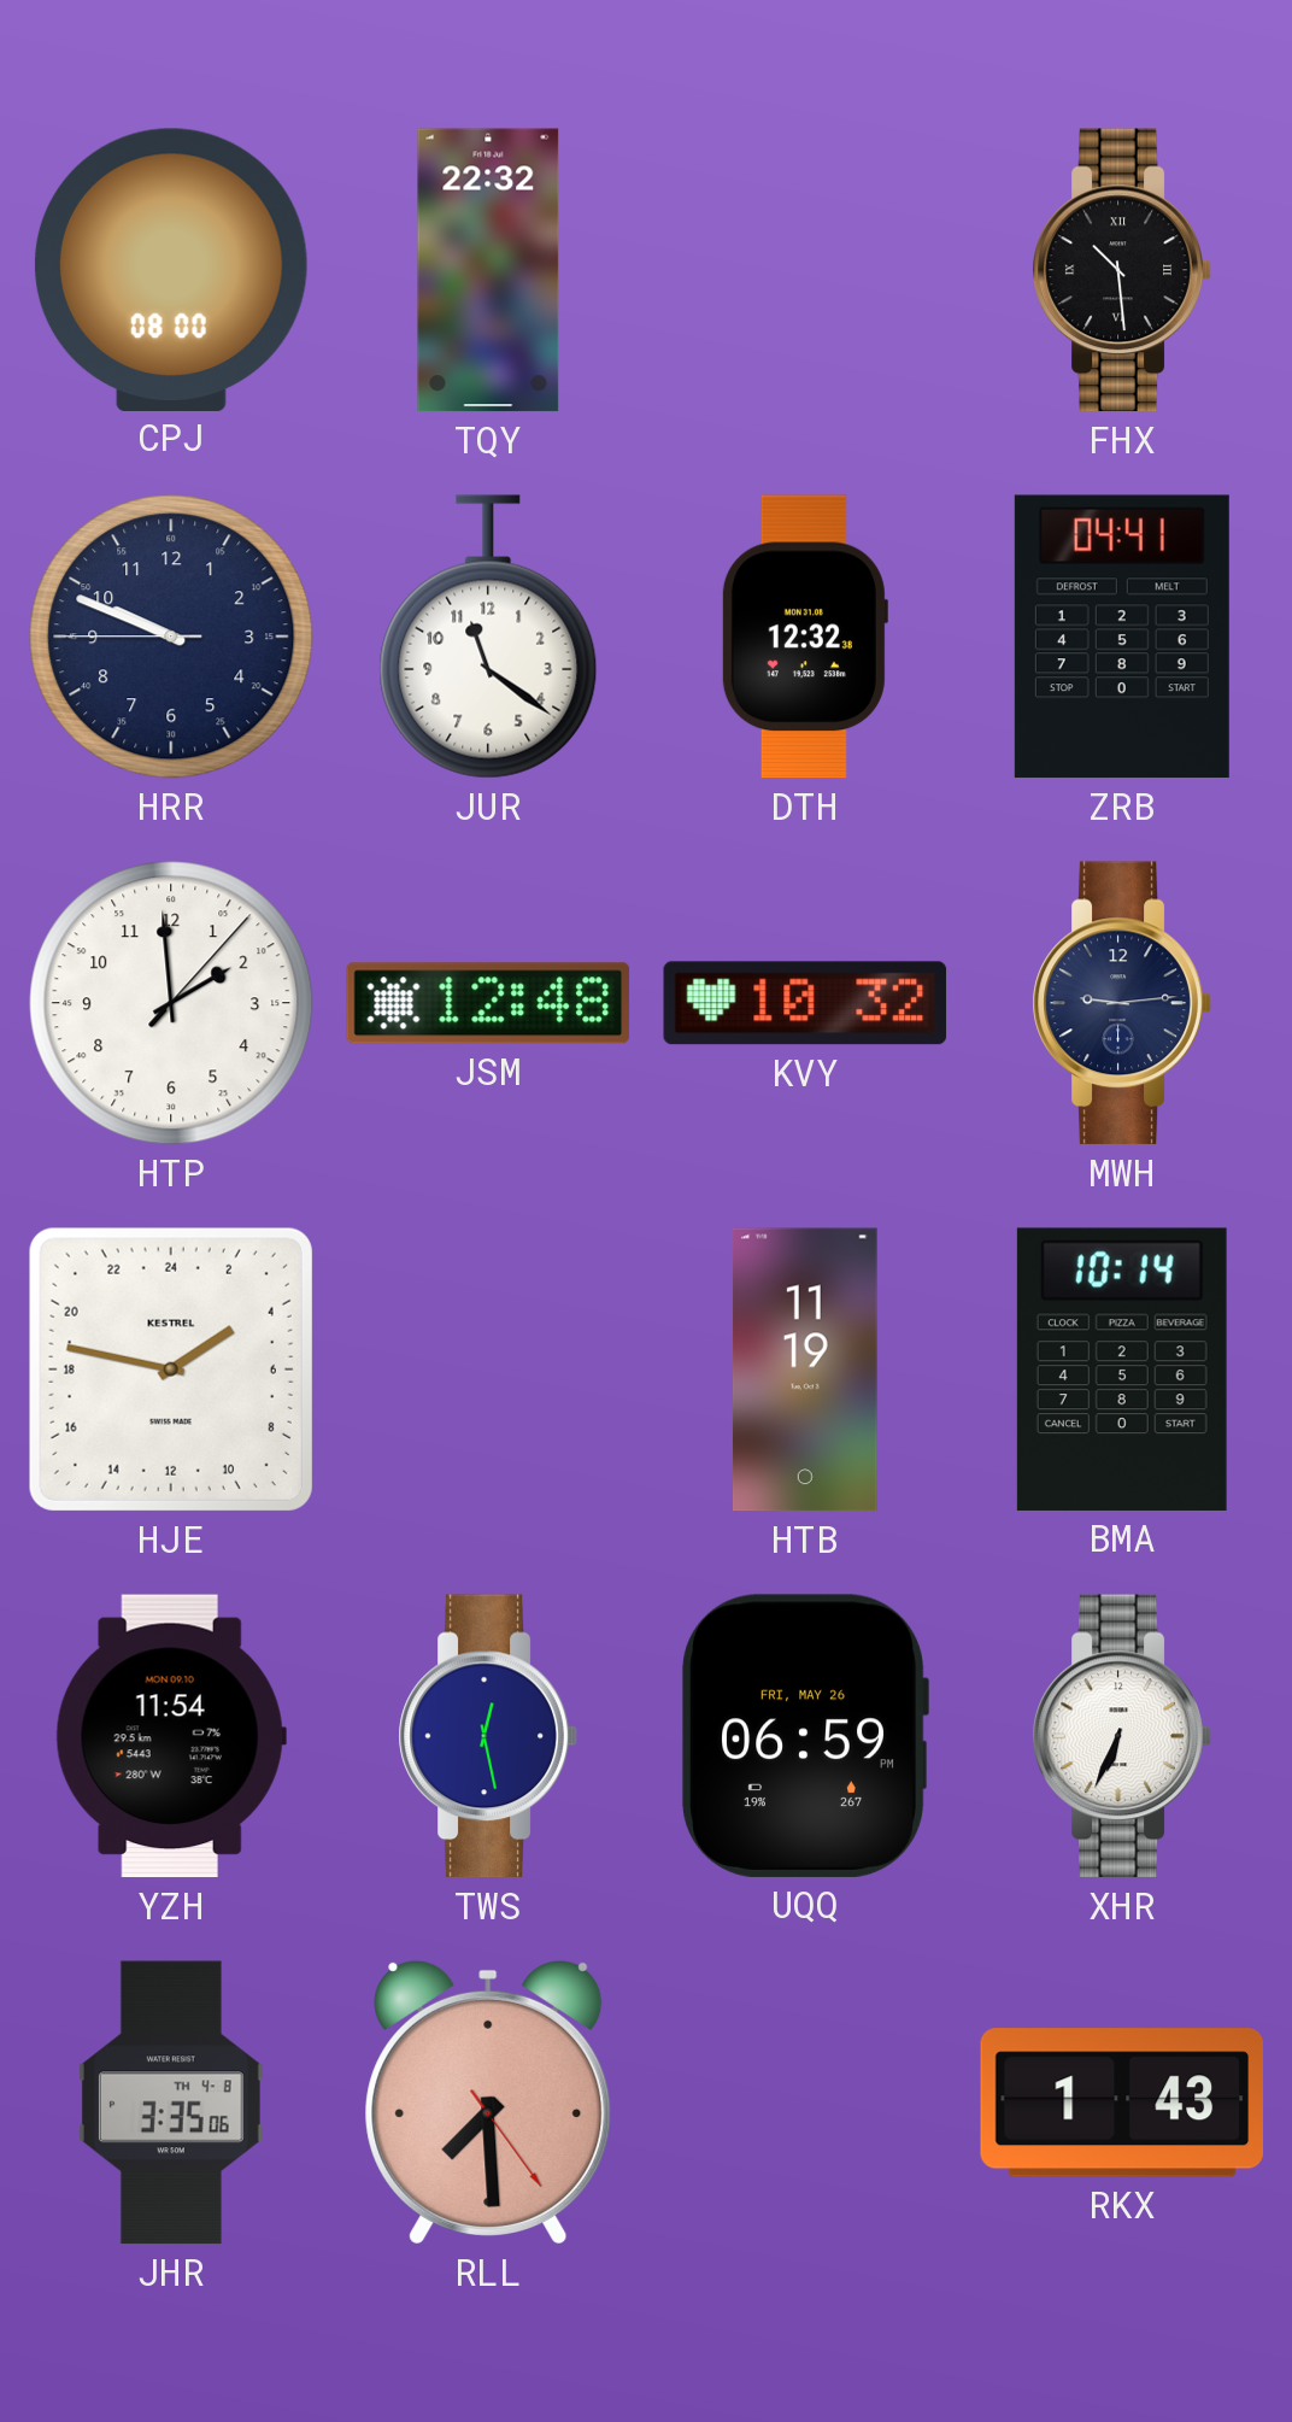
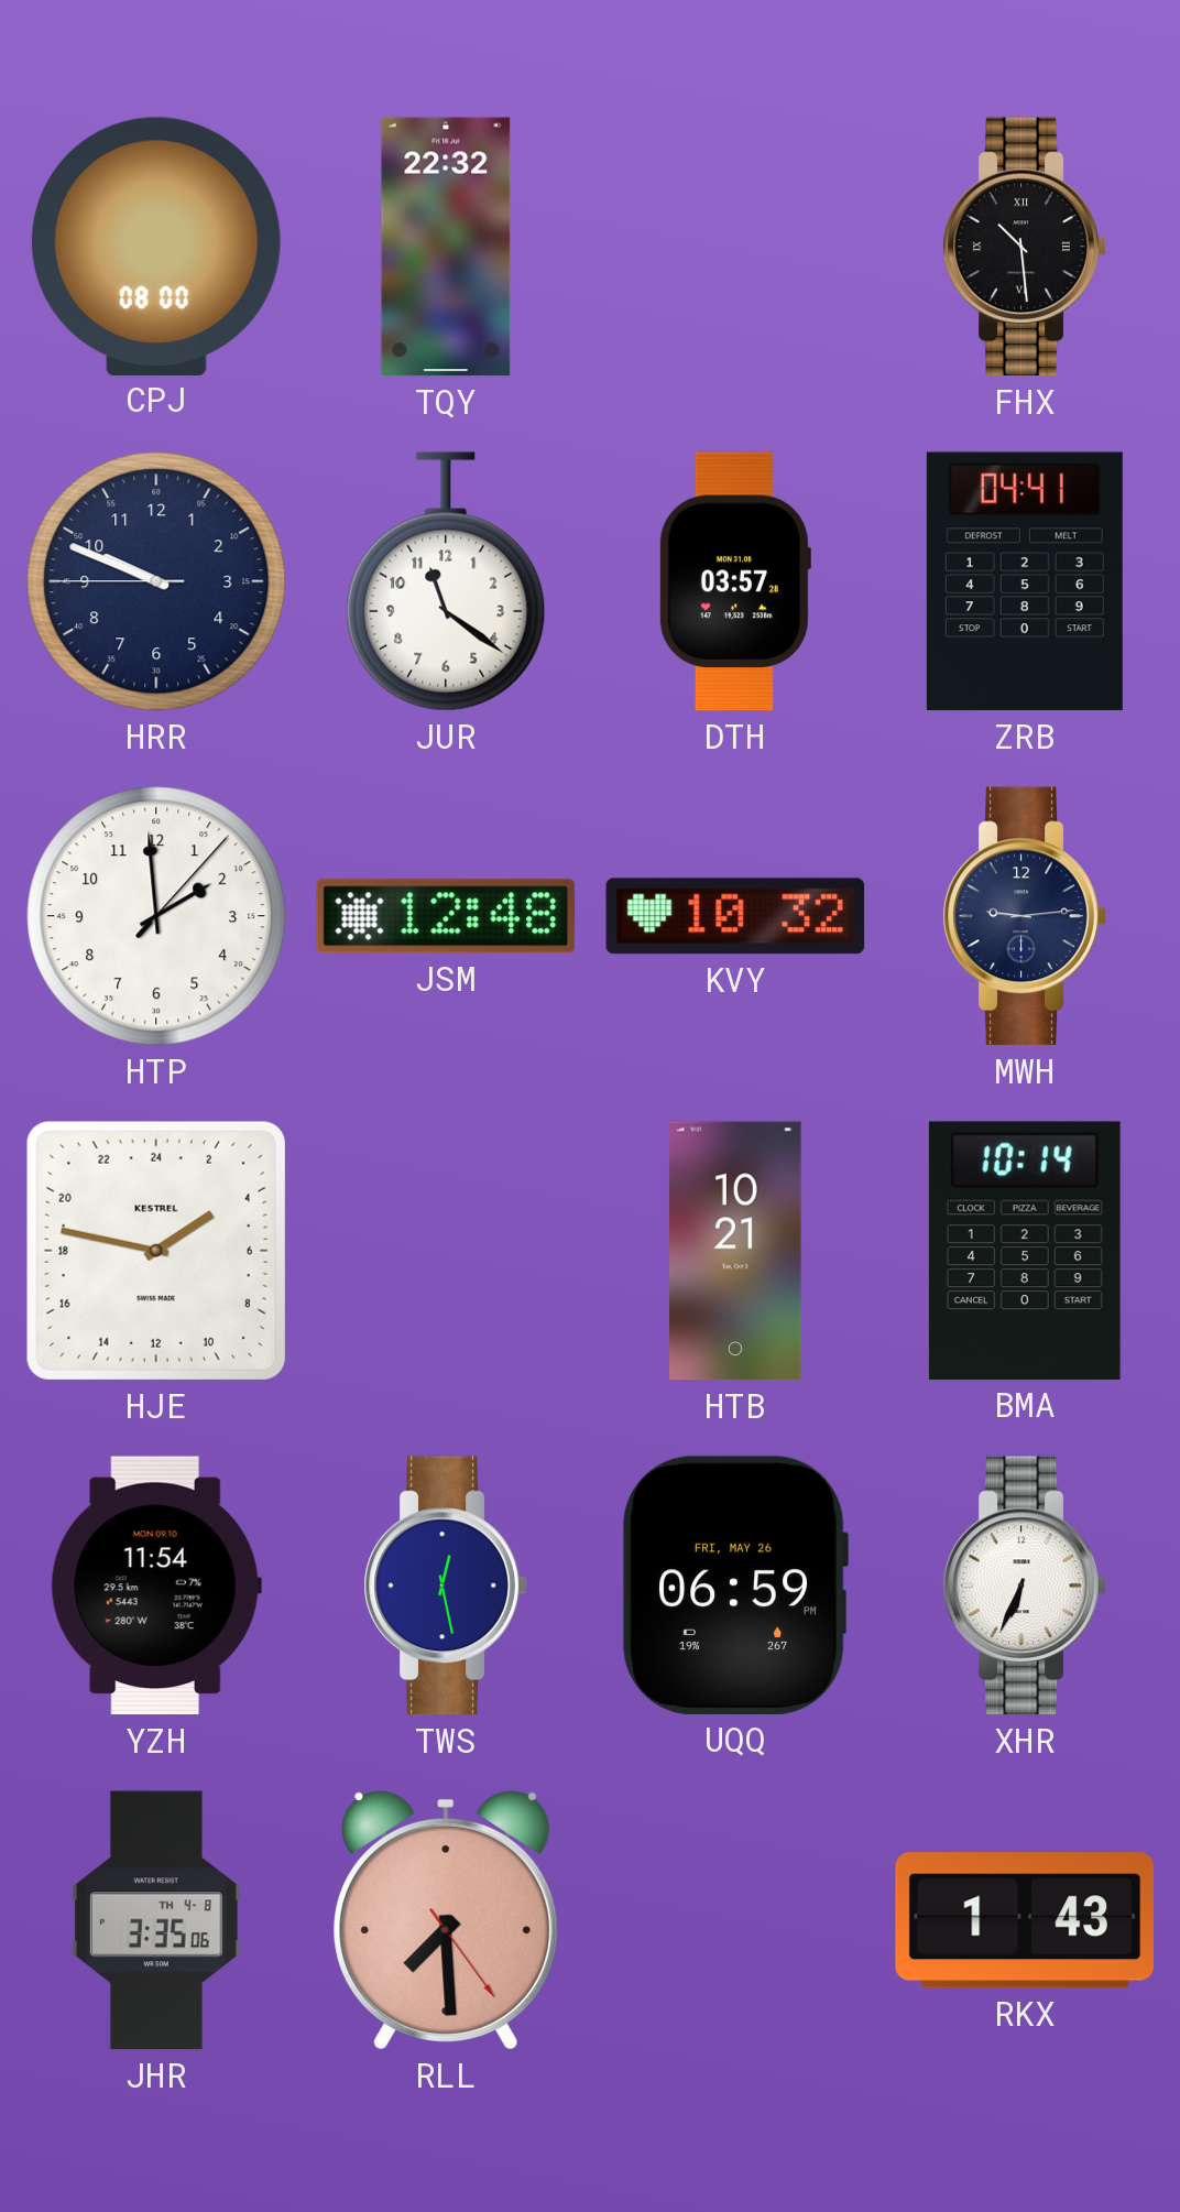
DTH: 12:32 -> 03:57
HTB: 11:19 -> 10:21
